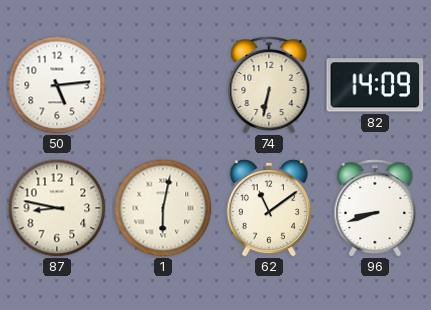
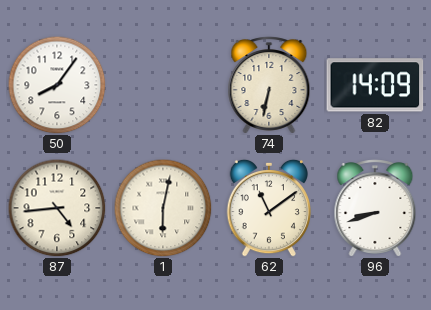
50: 5:14 -> 8:06
87: 8:47 -> 4:44
